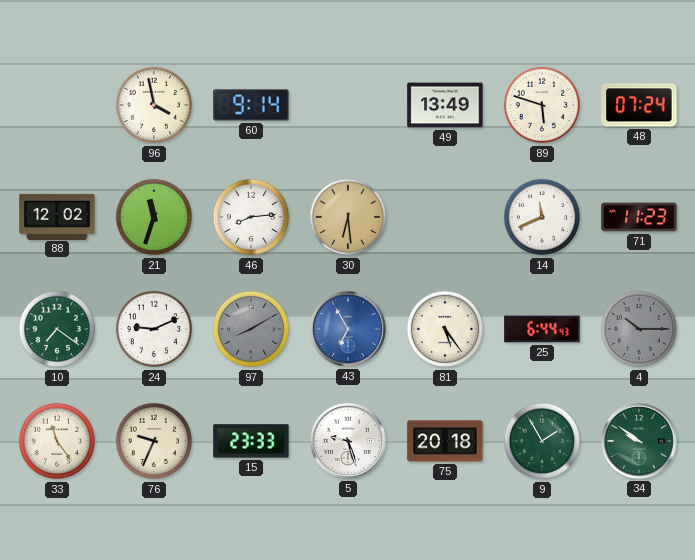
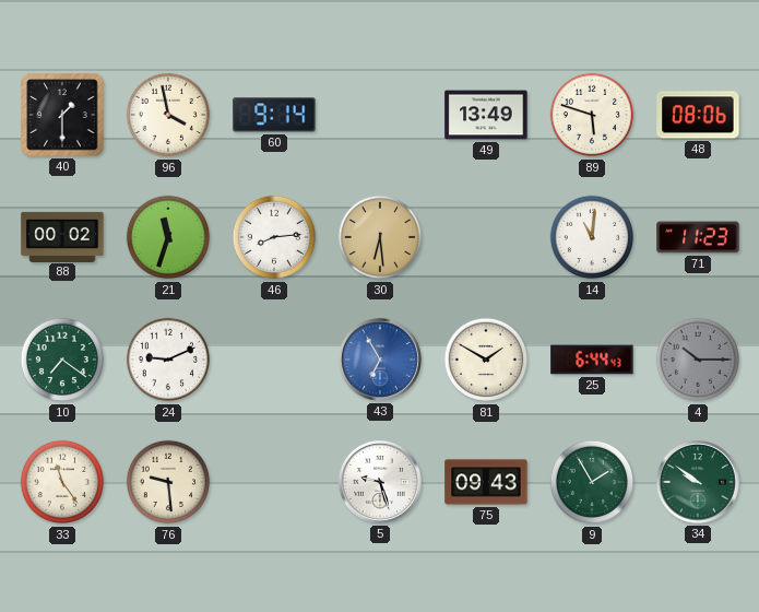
40: none -> 1:30
48: 07:24 -> 08:06
88: 12:02 -> 00:02
14: 11:41 -> 11:01
97: 8:10 -> none
81: 5:24 -> 1:50
76: 9:34 -> 9:29
15: 23:33 -> none
75: 20:18 -> 09:43
